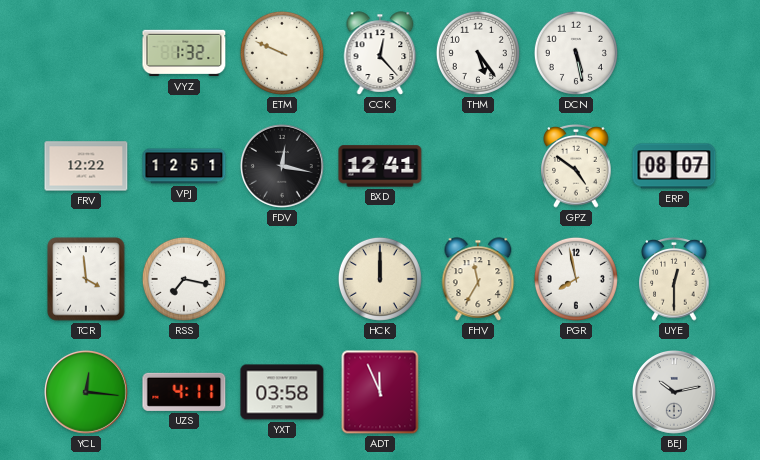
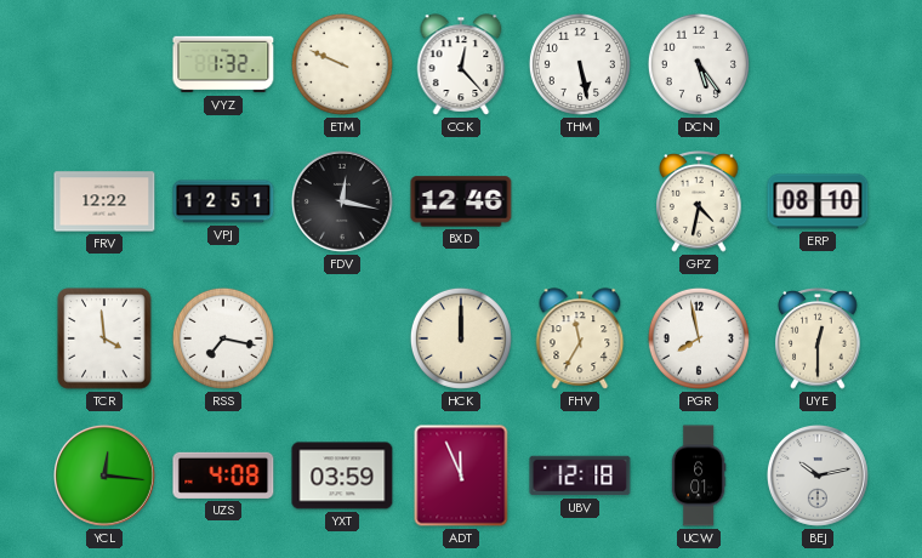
THM: 5:24 -> 5:28
DCN: 5:28 -> 5:24
BXD: 12:41 -> 12:46
GPZ: 4:51 -> 4:32
ERP: 08:07 -> 08:10
UZS: 4:11 -> 4:08
YXT: 03:58 -> 03:59
UBV: none -> 12:18
UCW: none -> 6:01
